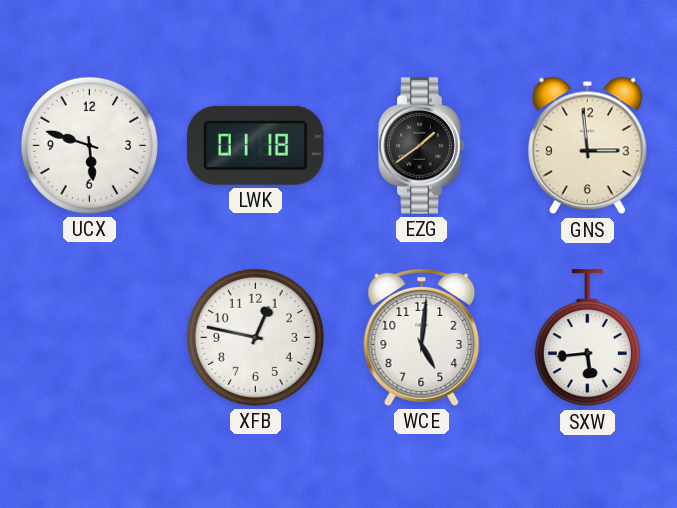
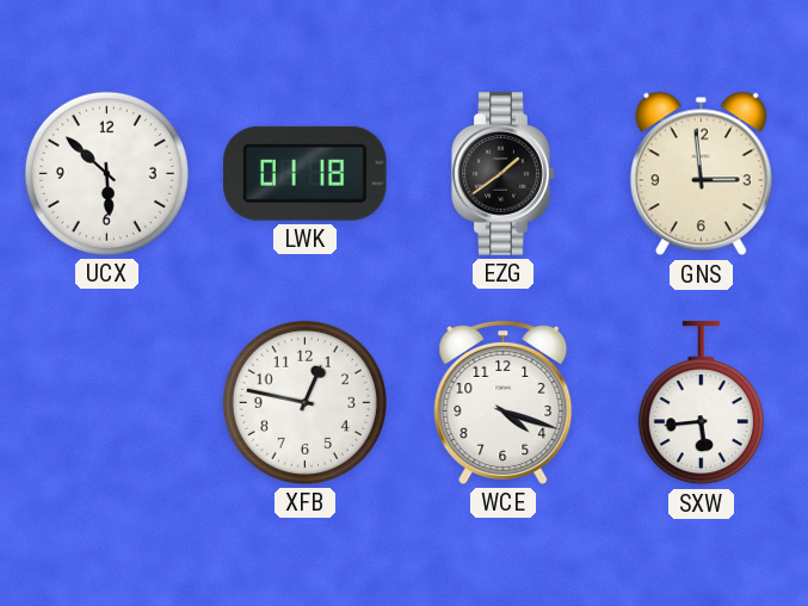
UCX: 5:48 -> 5:52
WCE: 5:01 -> 4:18
